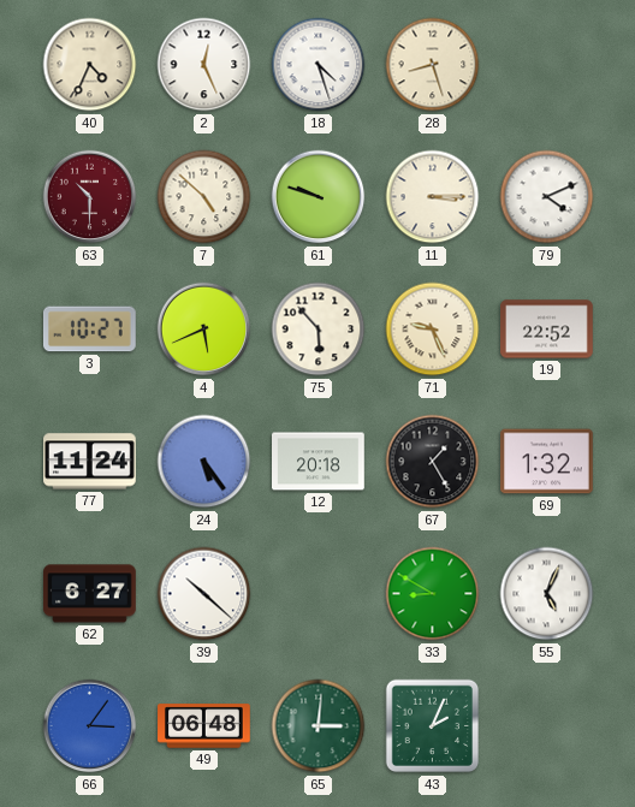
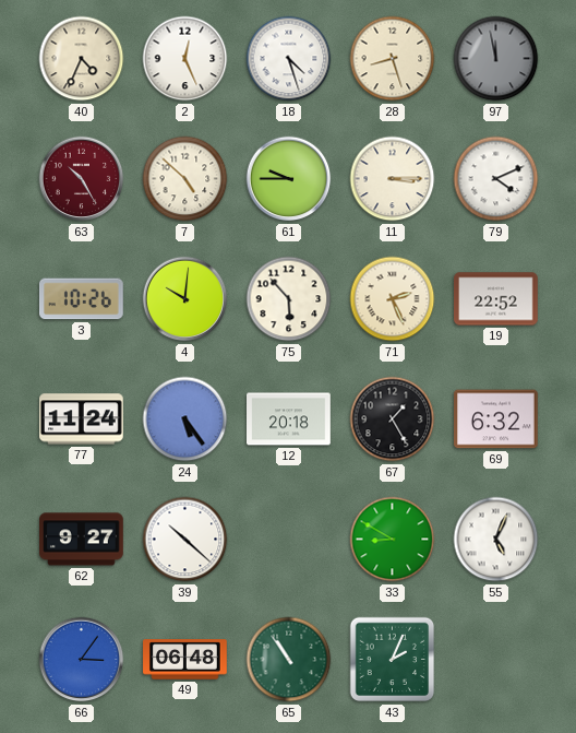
97: none -> 11:58
63: 10:30 -> 10:25
61: 9:48 -> 9:45
3: 10:27 -> 10:26
4: 5:41 -> 10:01
71: 9:26 -> 2:26
69: 1:32 -> 6:32
62: 6:27 -> 9:27
65: 3:01 -> 10:54
